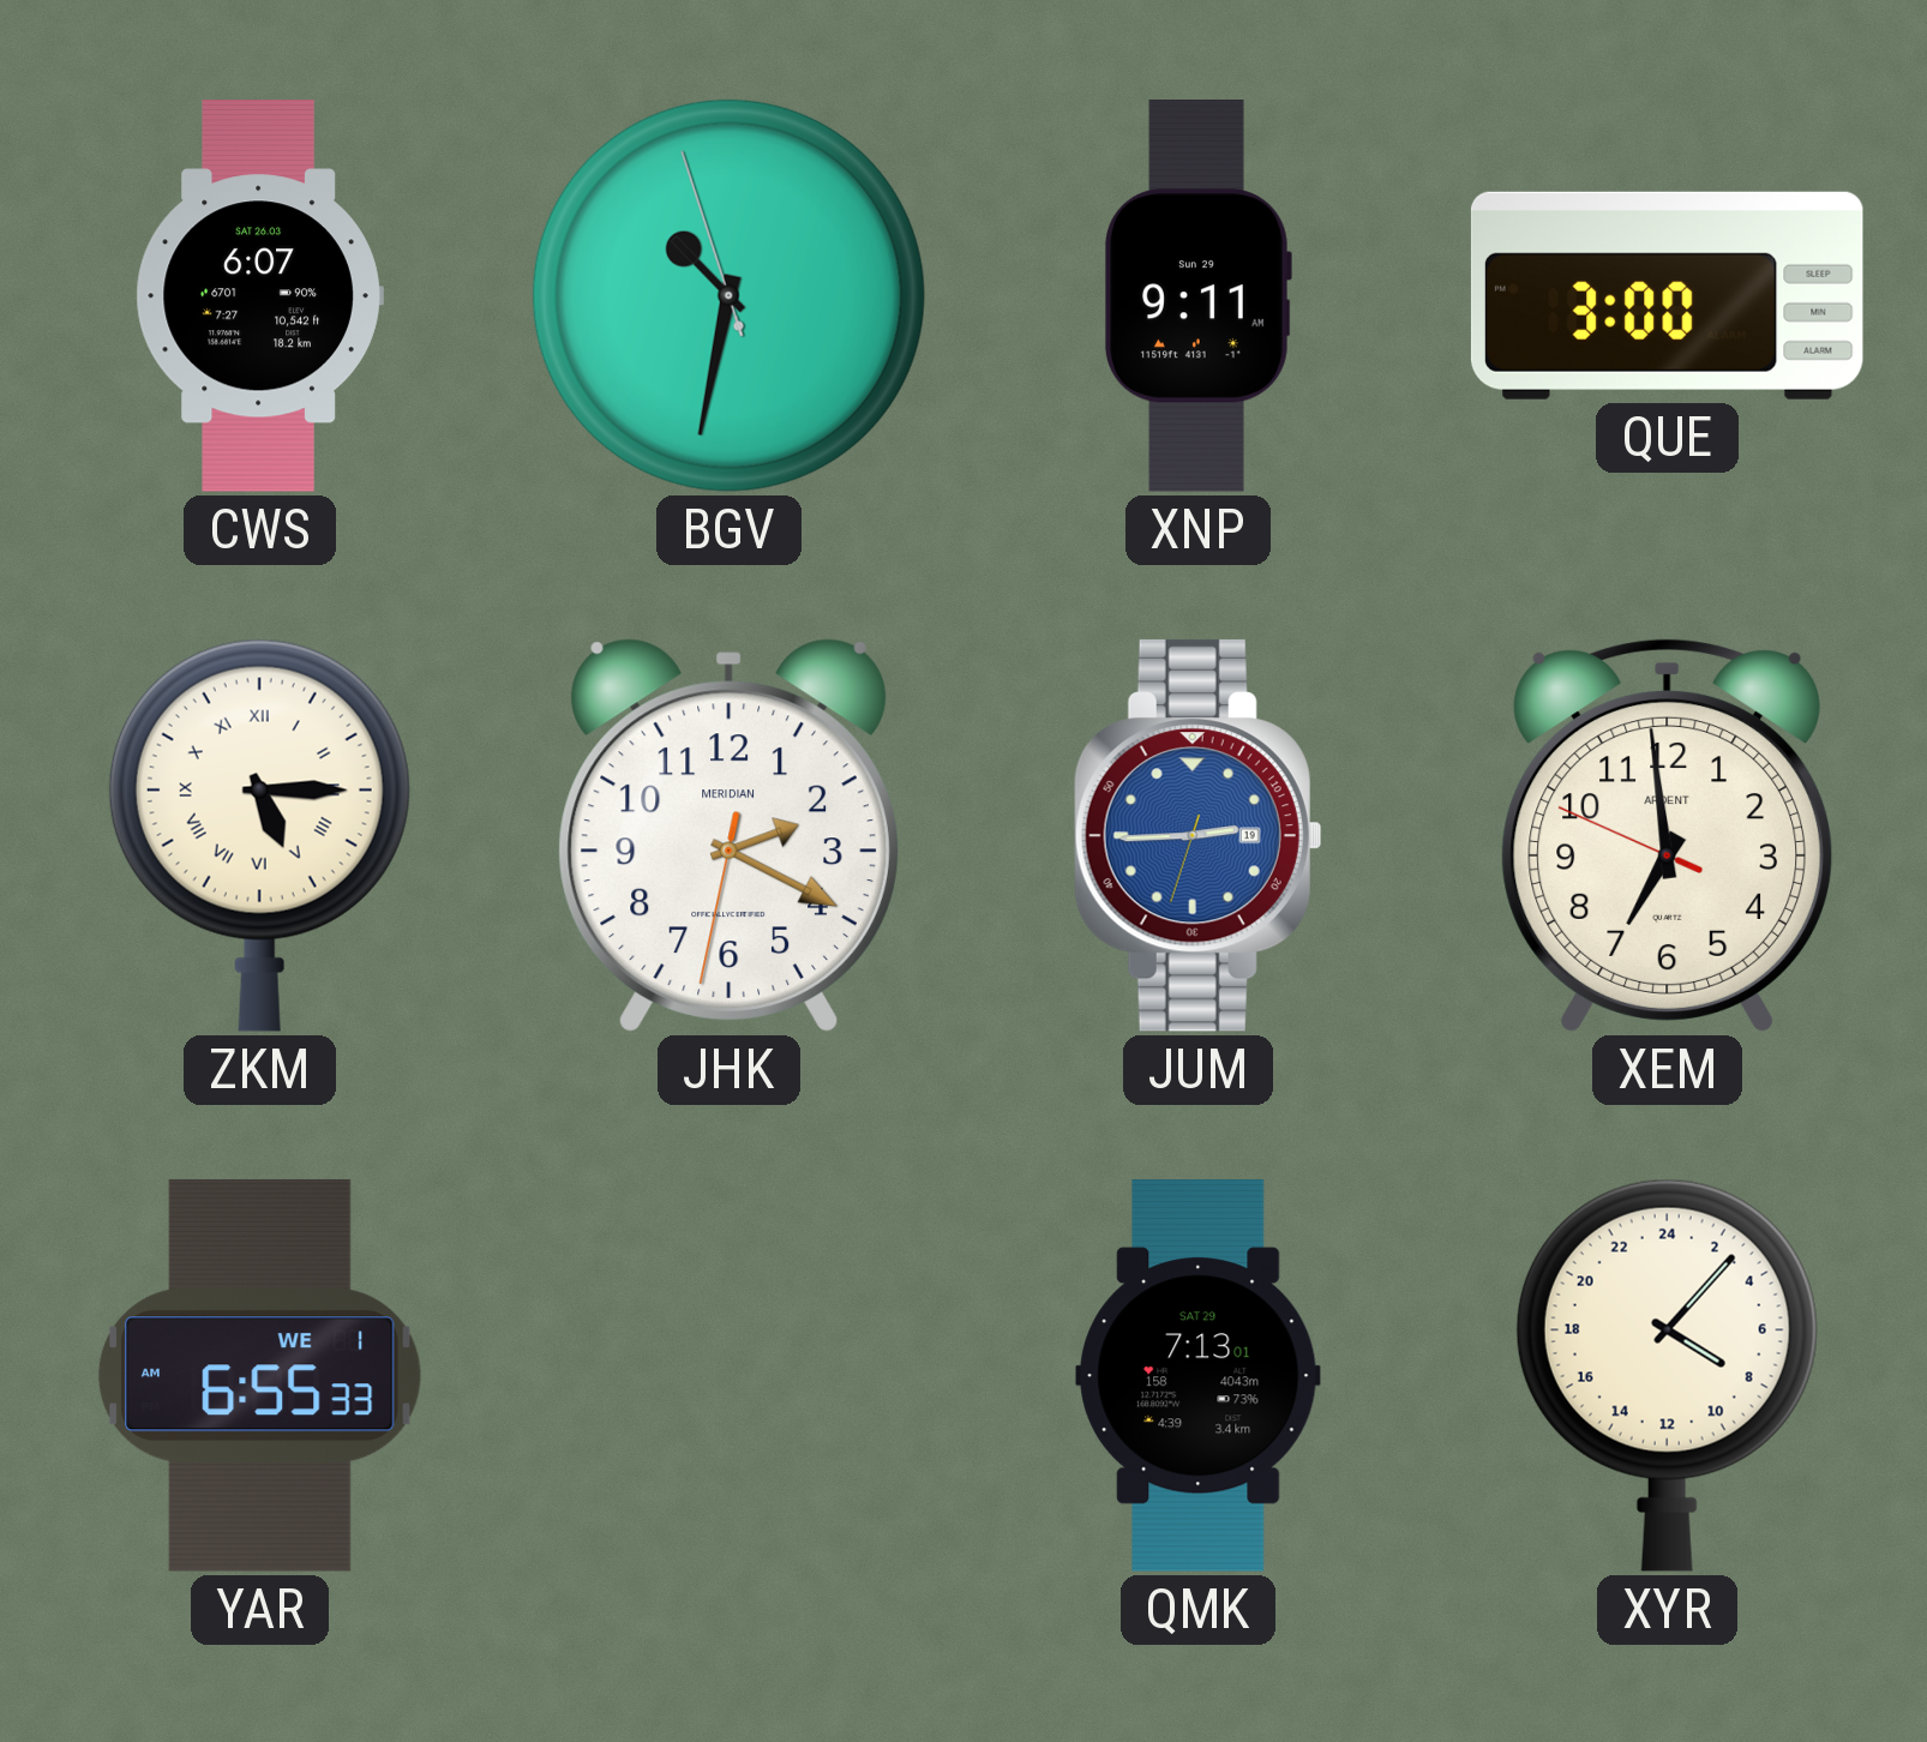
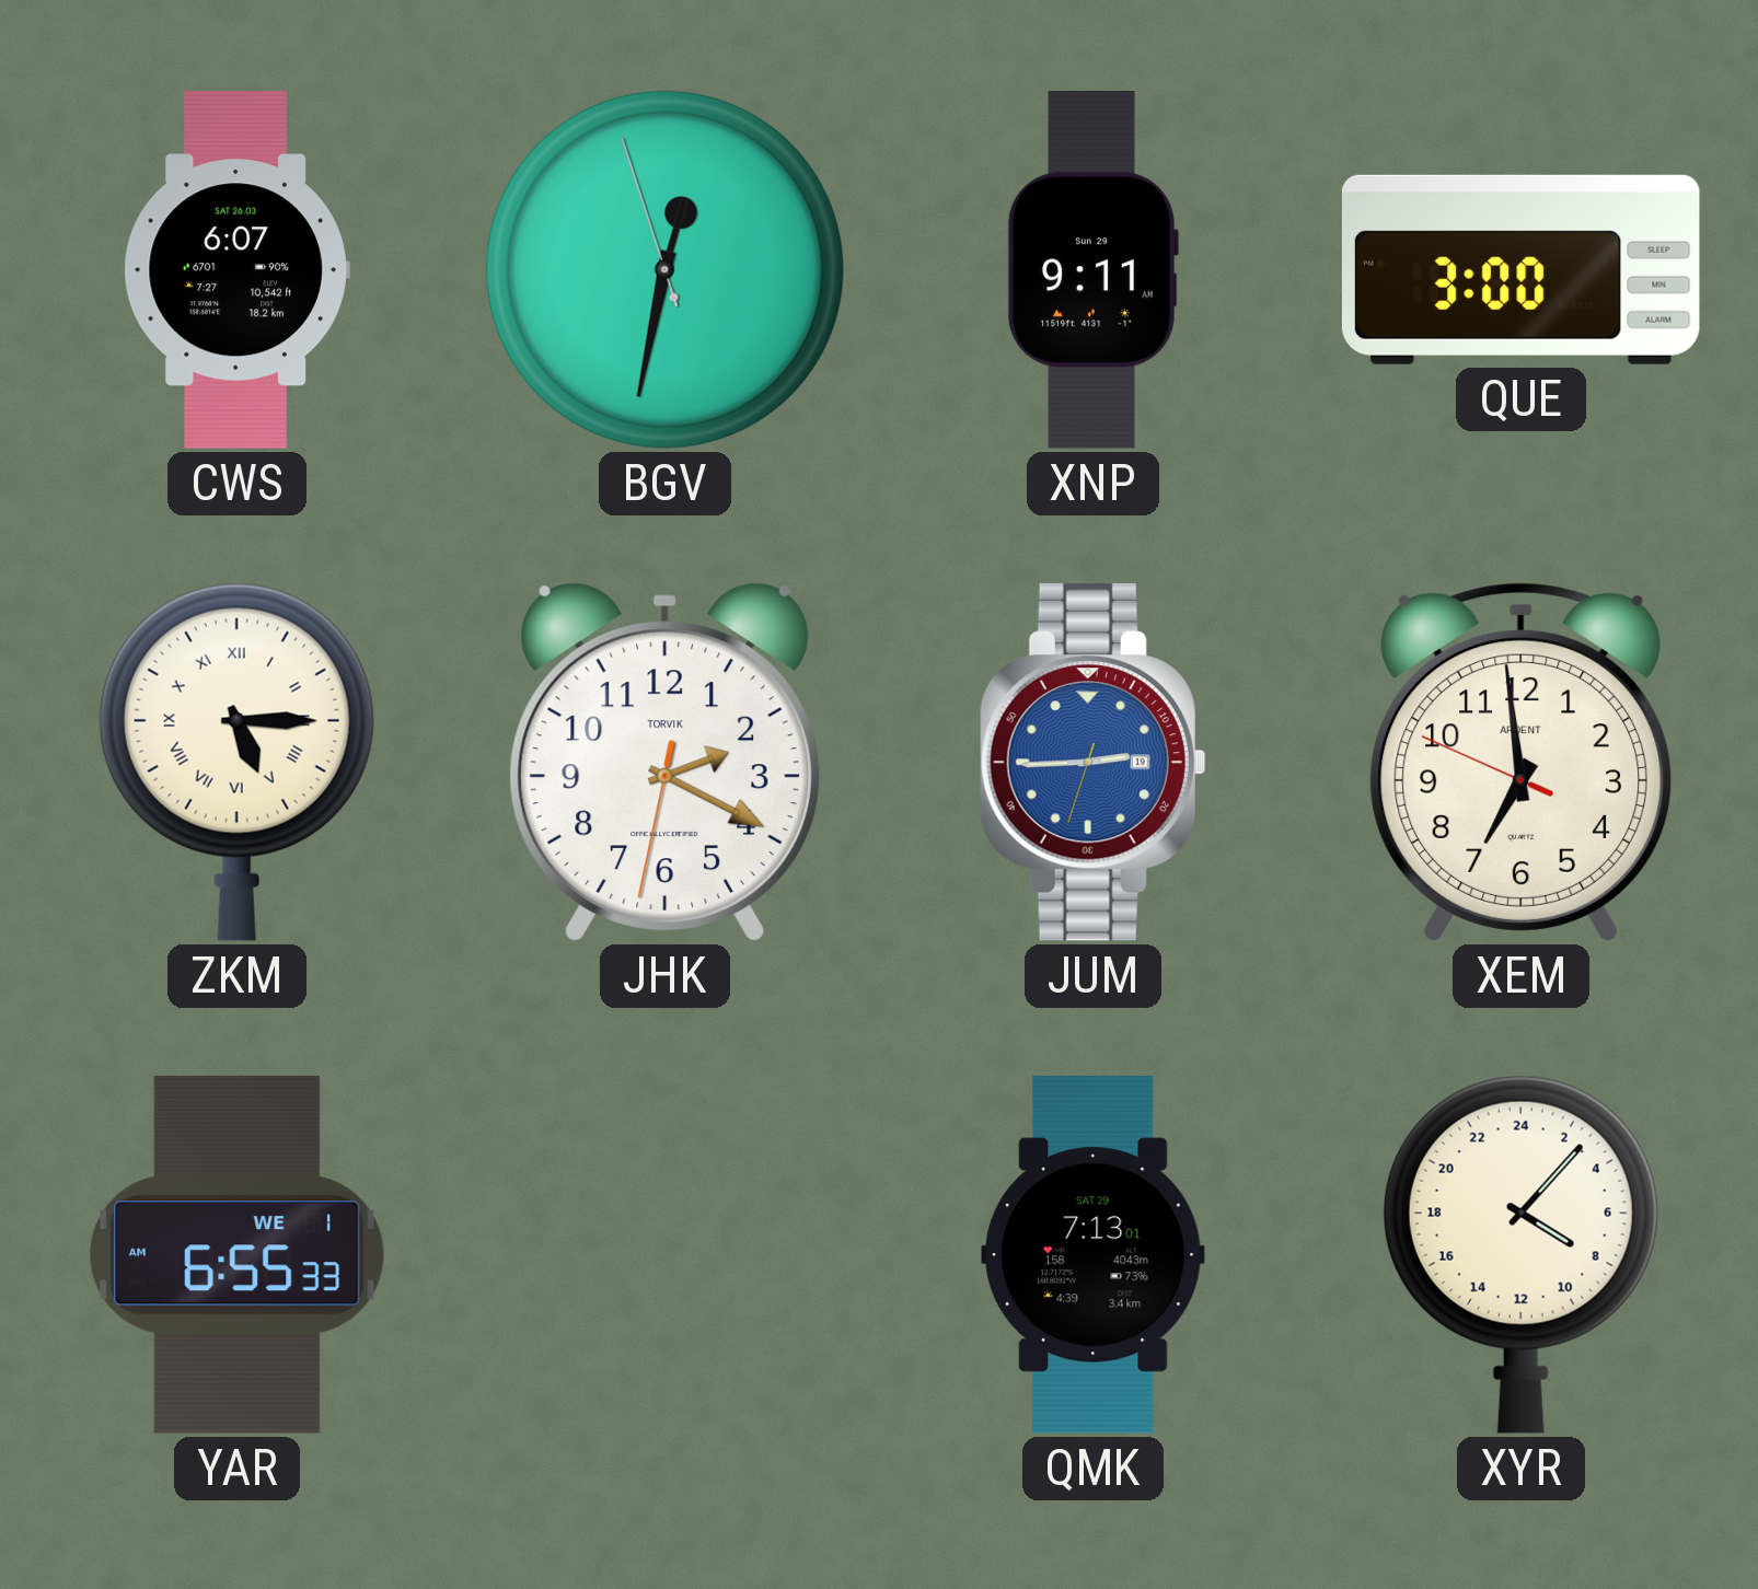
BGV: 10:31 -> 12:31
JHK brand: MERIDIAN -> TORVIK
